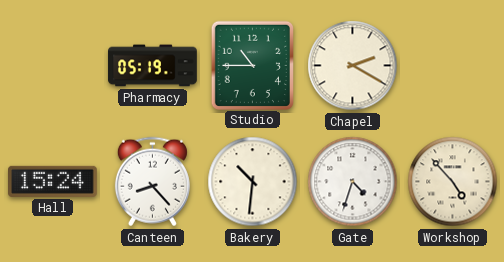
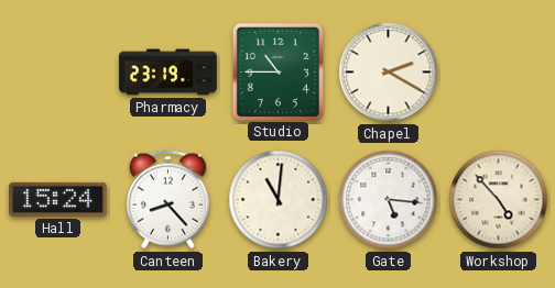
Pharmacy: 05:19 -> 23:19
Bakery: 10:31 -> 11:01
Gate: 4:33 -> 5:16
